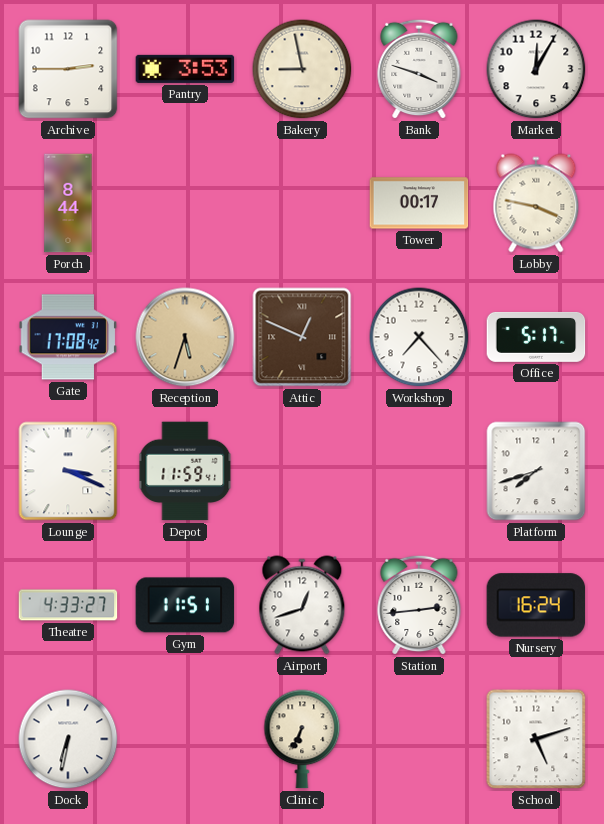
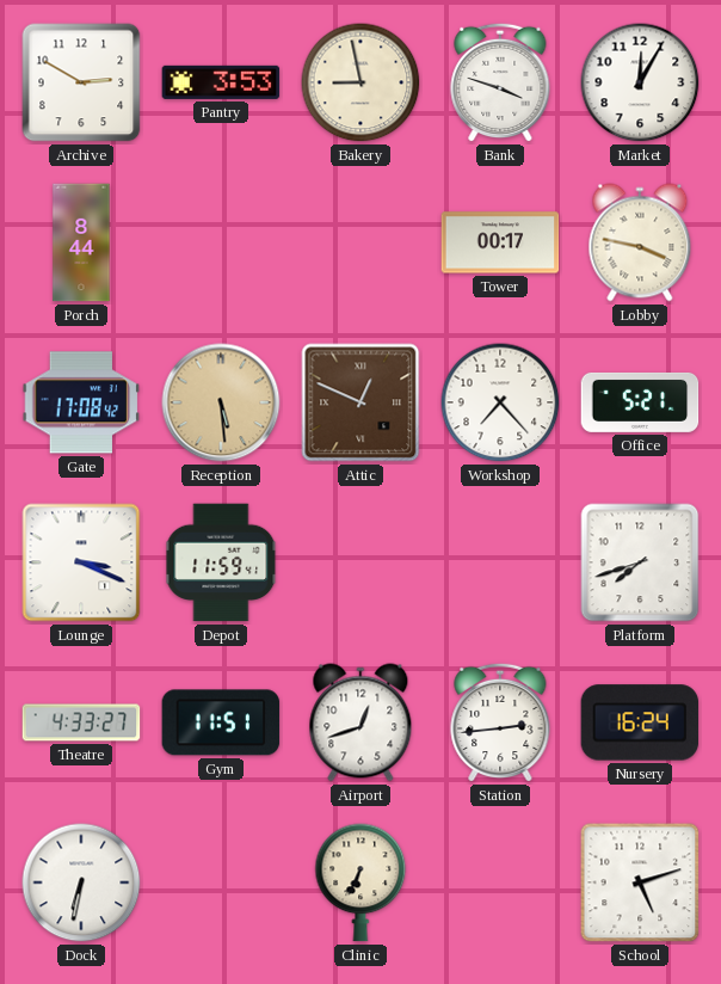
Archive: 2:45 -> 2:50
Reception: 5:33 -> 5:29
Office: 5:17 -> 5:21
